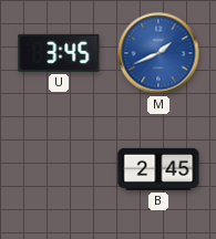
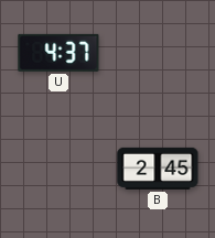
U: 3:45 -> 4:37
M: 1:41 -> none
